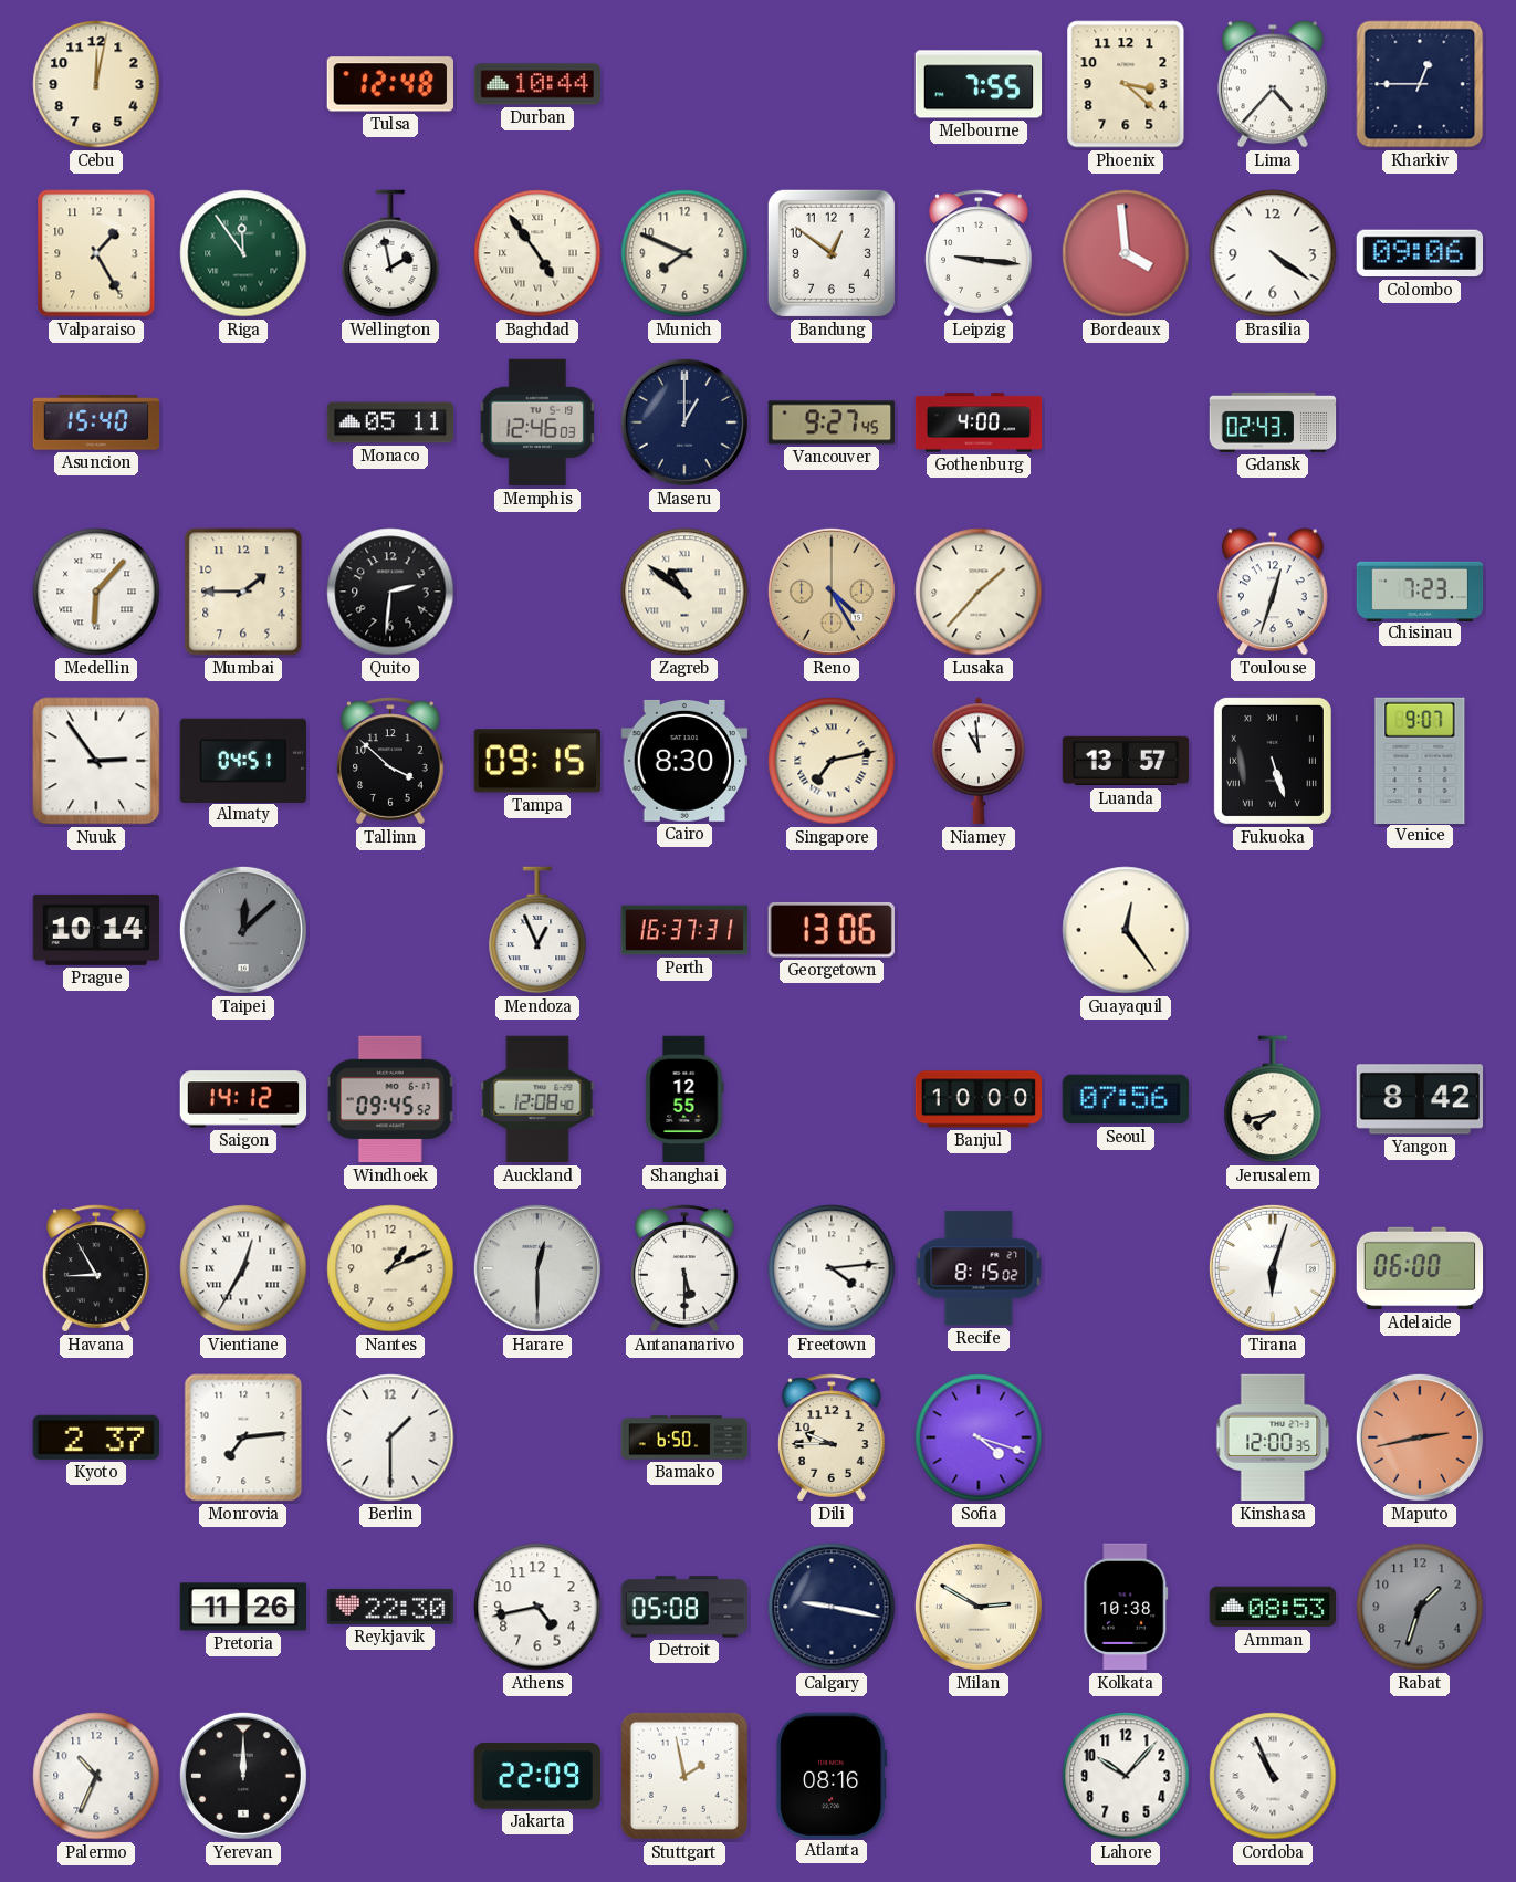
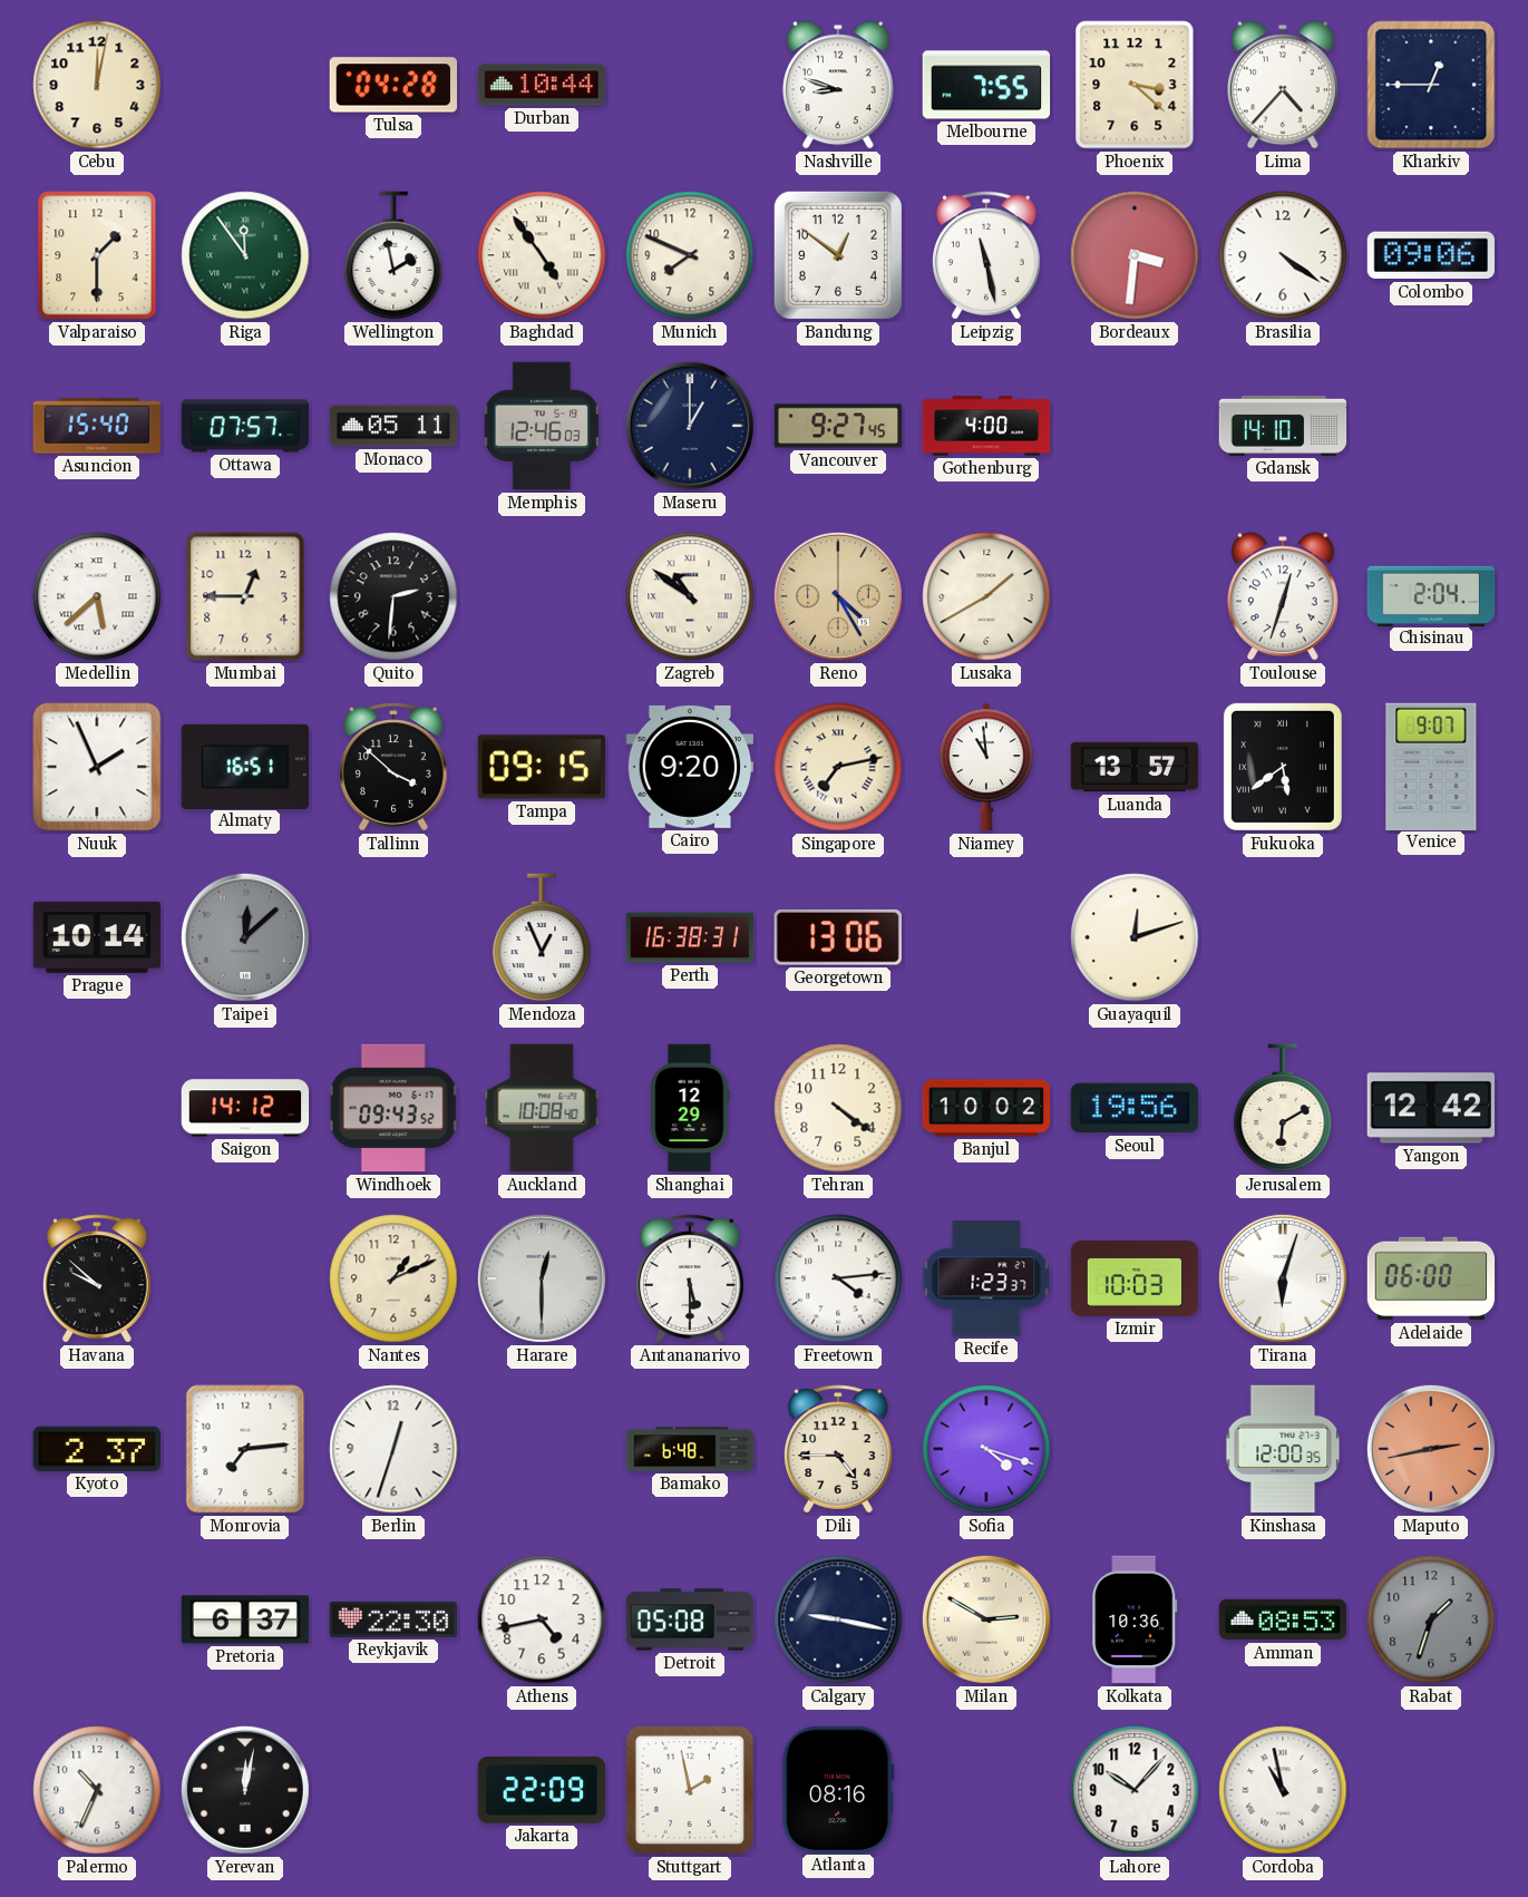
Tulsa: 12:48 -> 04:28
Nashville: none -> 8:48
Valparaiso: 1:25 -> 1:30
Leipzig: 9:16 -> 11:28
Bordeaux: 3:59 -> 3:31
Ottawa: none -> 07:57
Gdansk: 02:43 -> 14:10
Medellin: 6:07 -> 5:38
Mumbai: 1:45 -> 12:45
Lusaka: 1:37 -> 1:40
Chisinau: 7:23 -> 2:04
Nuuk: 2:54 -> 1:56
Almaty: 04:51 -> 16:51
Cairo: 8:30 -> 9:20
Fukuoka: 5:27 -> 5:39
Perth: 16:37 -> 16:38
Guayaquil: 12:24 -> 12:12
Windhoek: 09:45 -> 09:43
Auckland: 12:08 -> 10:08
Shanghai: 12:55 -> 12:29
Tehran: none -> 4:21
Banjul: 10:00 -> 10:02
Seoul: 07:56 -> 19:56
Jerusalem: 7:43 -> 6:10
Yangon: 8:42 -> 12:42
Havana: 8:55 -> 9:52
Vientiane: 12:35 -> none
Recife: 8:15 -> 1:23
Izmir: none -> 10:03
Berlin: 1:30 -> 12:33
Bamako: 6:50 -> 6:48
Dili: 9:45 -> 4:45
Pretoria: 11:26 -> 6:37
Kolkata: 10:38 -> 10:36
Yerevan: 12:00 -> 12:02
Cordoba: 10:56 -> 10:58
